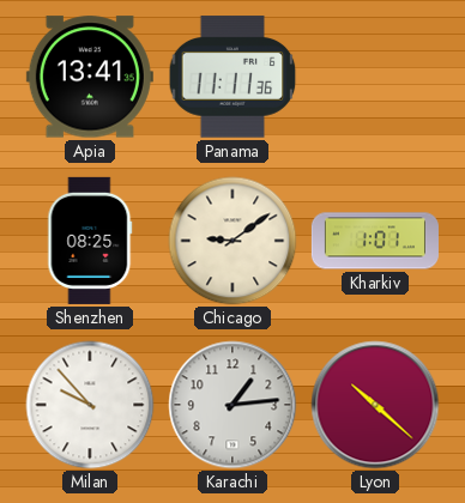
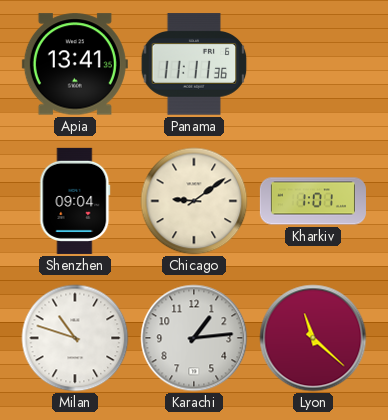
Shenzhen: 08:25 -> 09:04
Milan: 9:53 -> 10:48
Lyon: 10:22 -> 11:22
